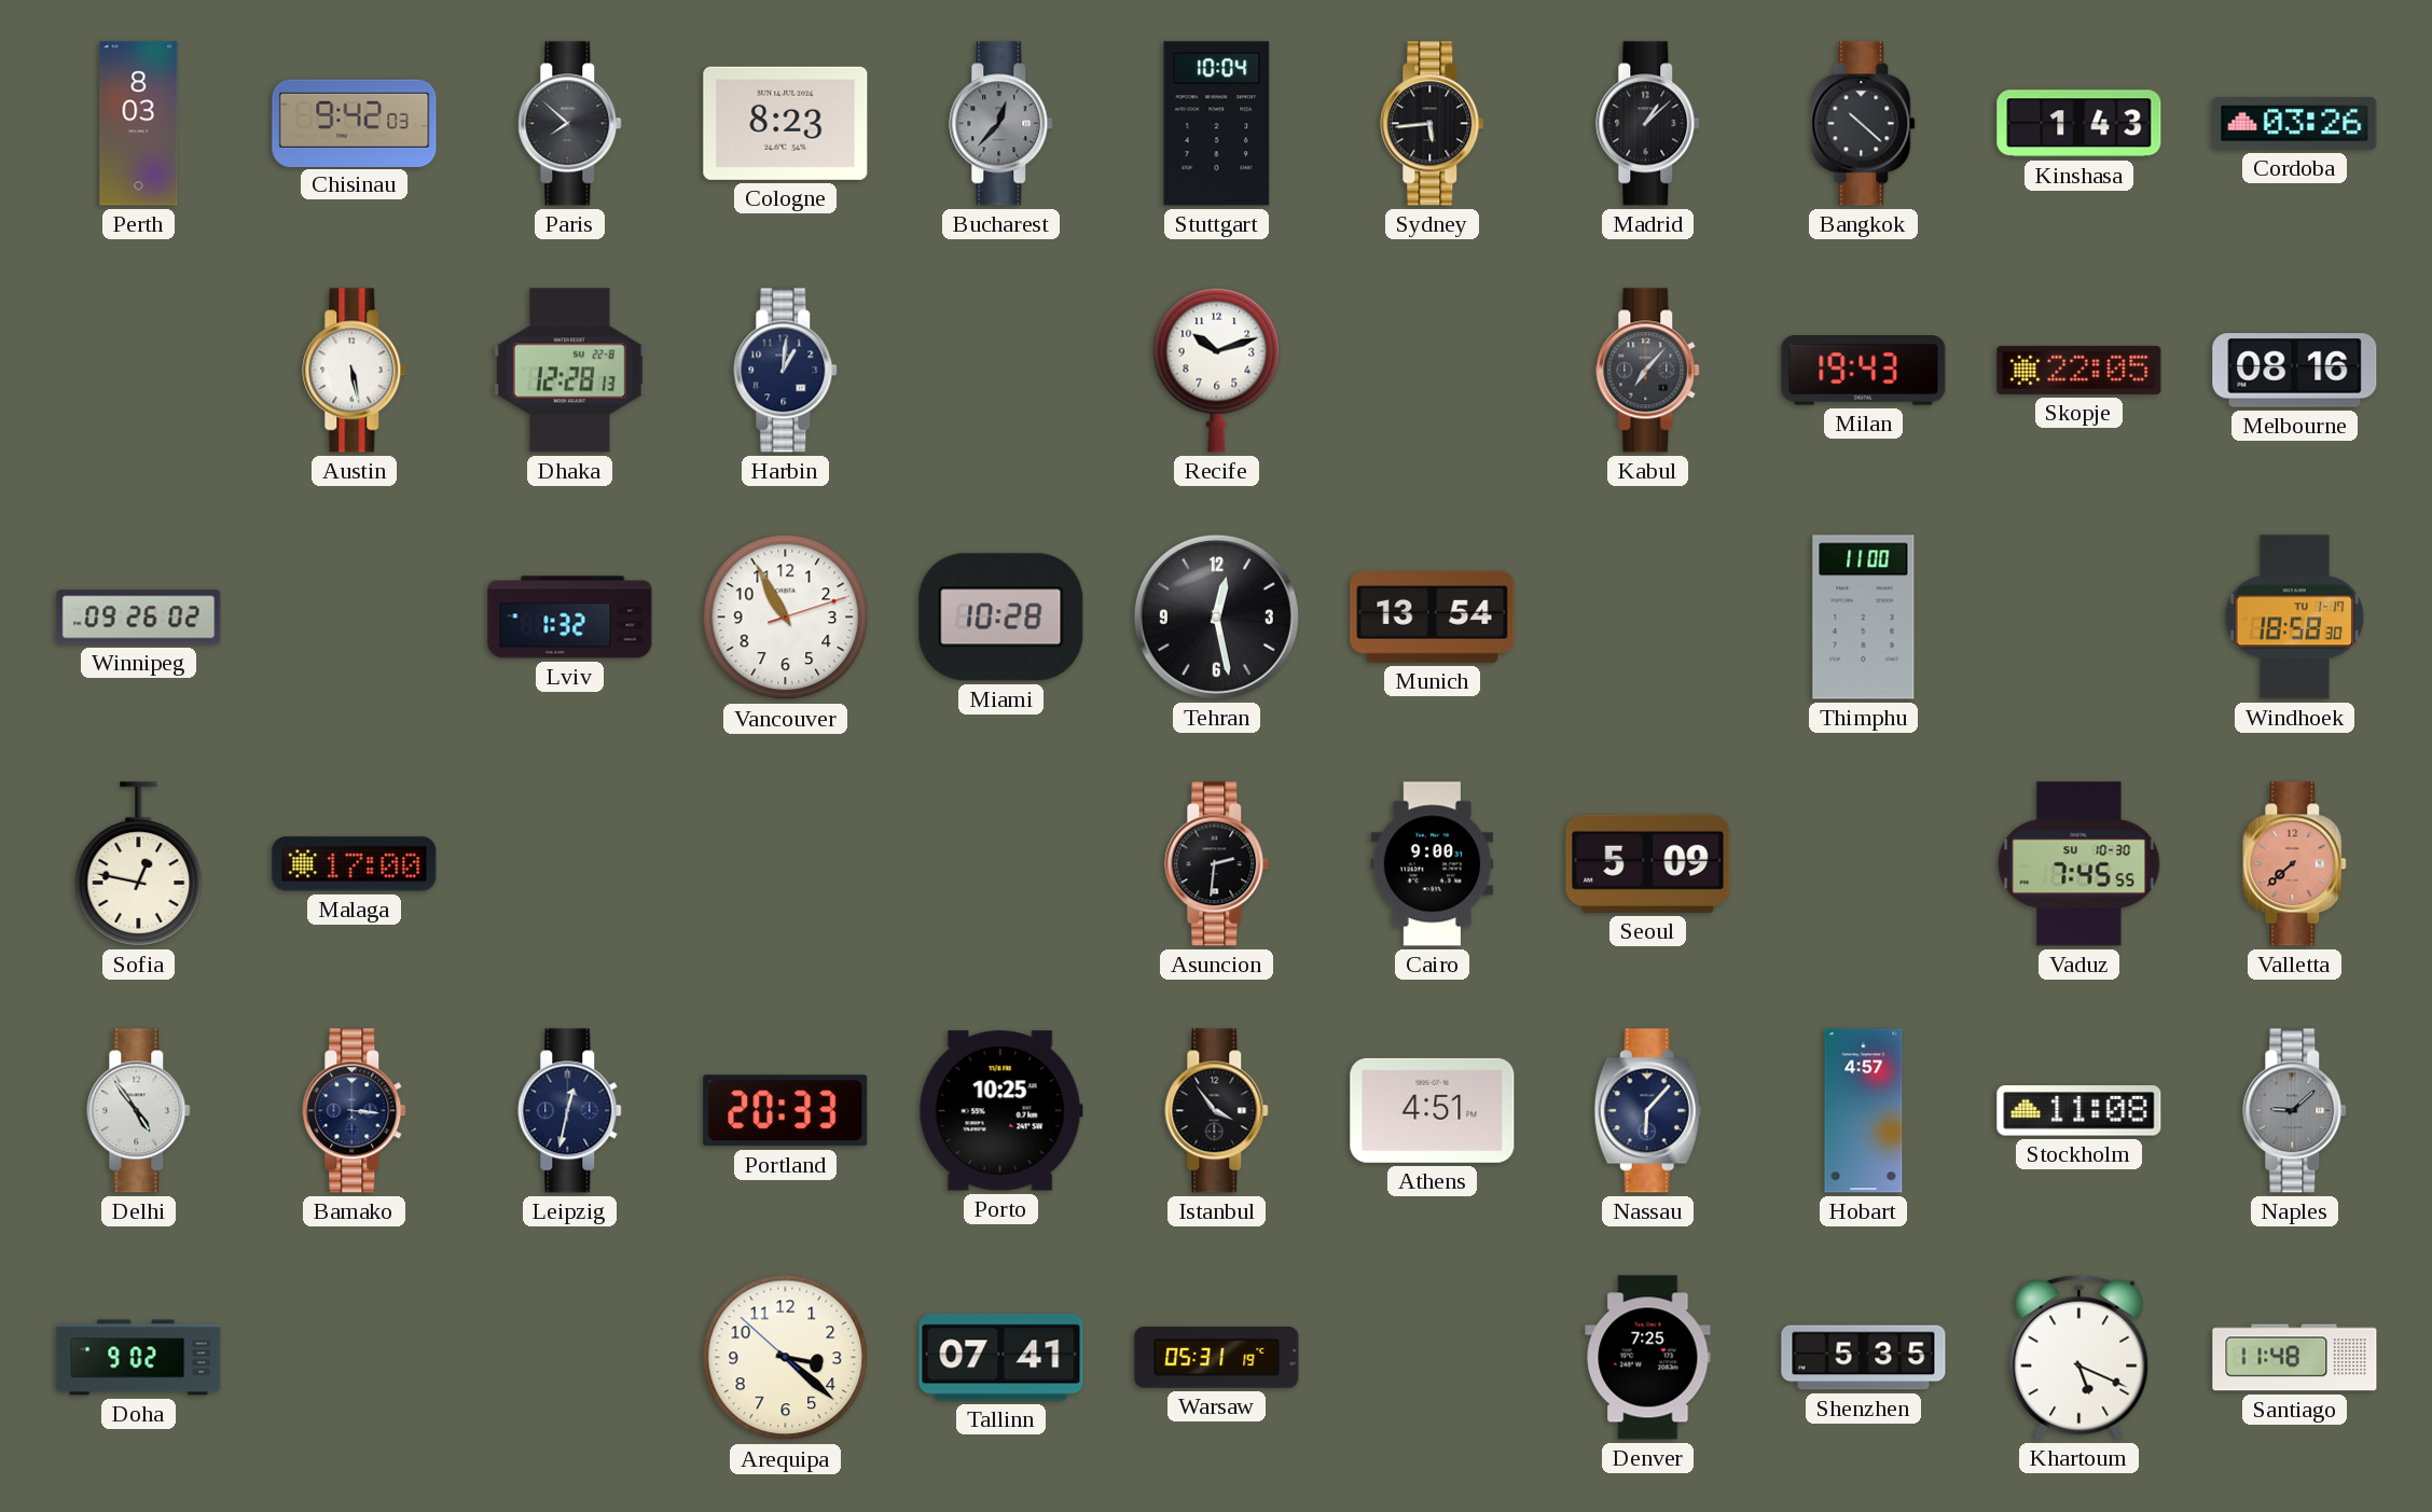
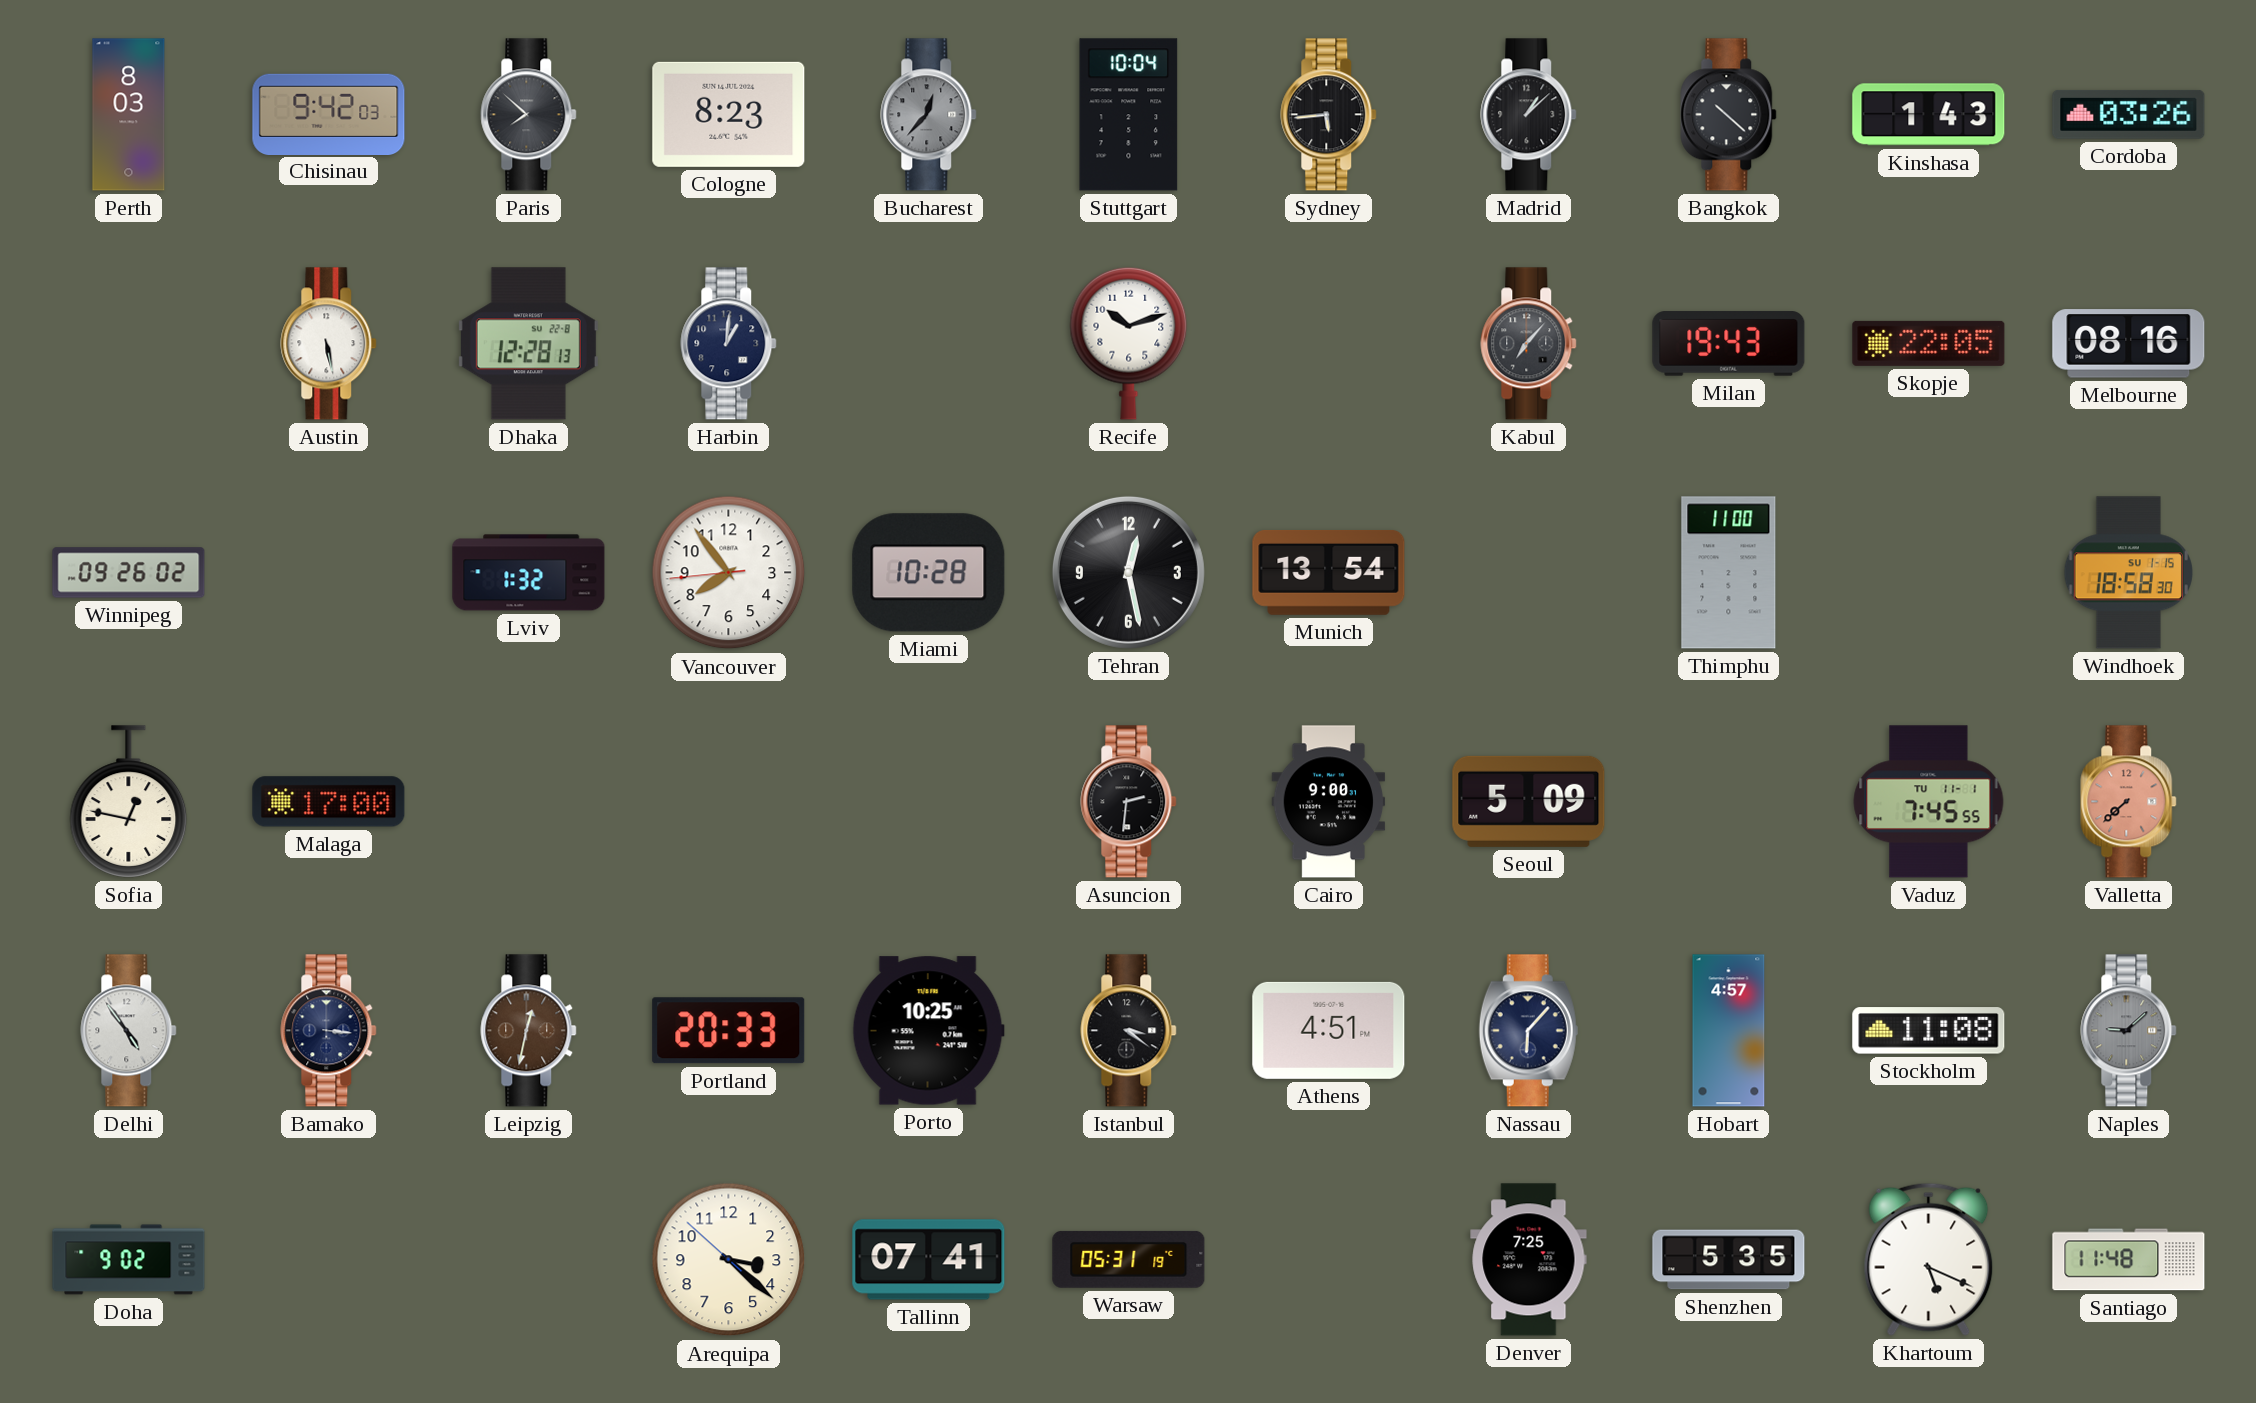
Vancouver: 10:55 -> 7:53
Windhoek date: TU 1-17 -> SU 1-15
Vaduz date: SU 10-30 -> TU 11-1
Leipzig dial: navy -> brown
Istanbul: 3:54 -> 3:21
